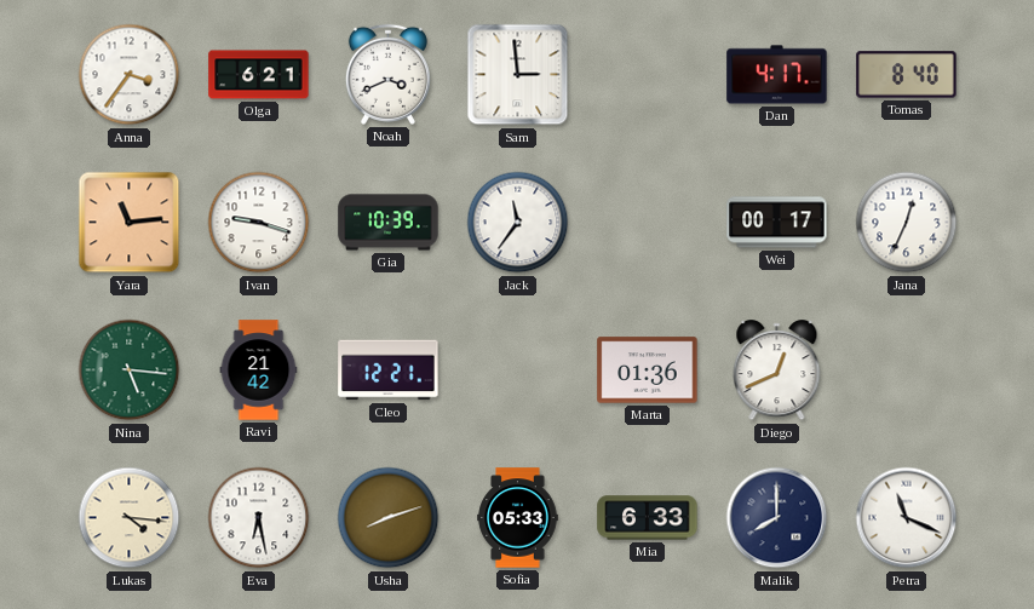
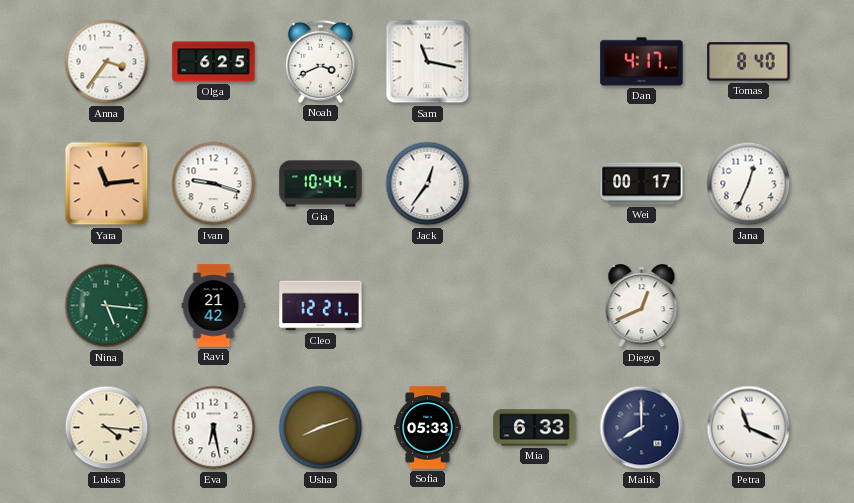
Olga: 6:21 -> 6:25
Sam: 2:59 -> 11:17
Gia: 10:39 -> 10:44
Jack: 11:36 -> 12:36
Marta: 01:36 -> none
